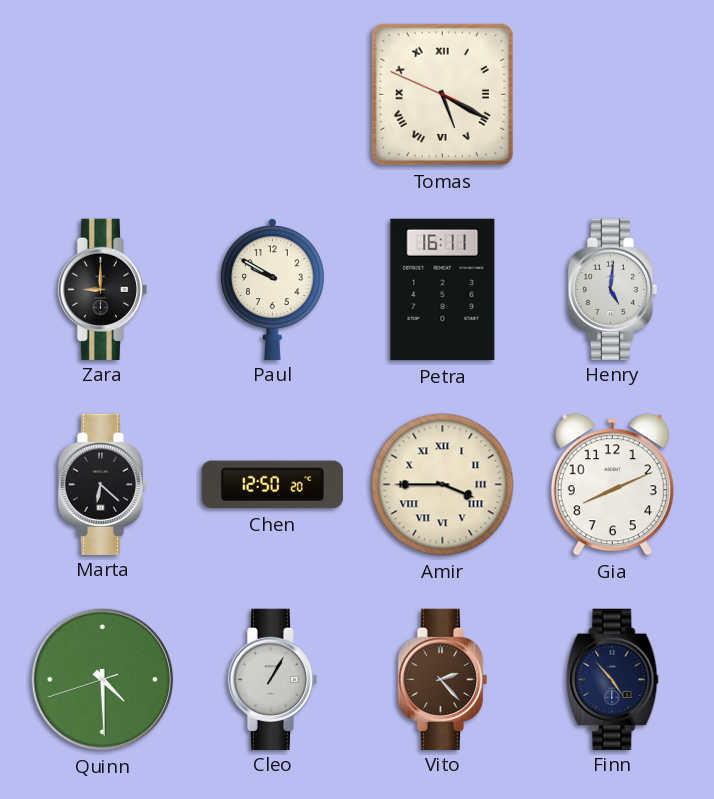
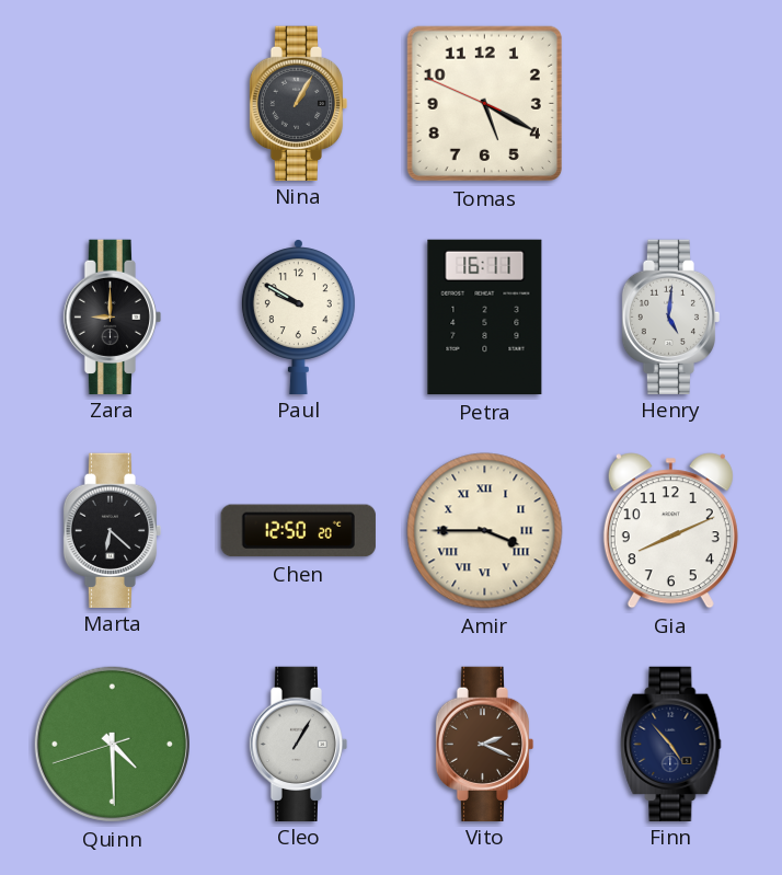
Nina: none -> 1:05
Tomas numerals: Roman -> Arabic
Vito: 2:23 -> 2:19
